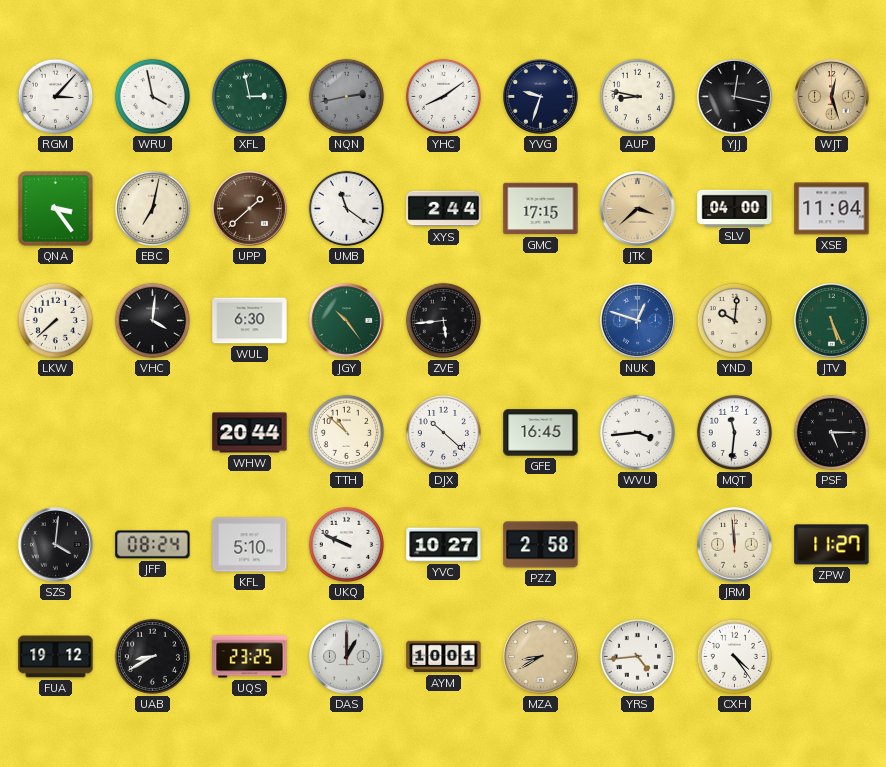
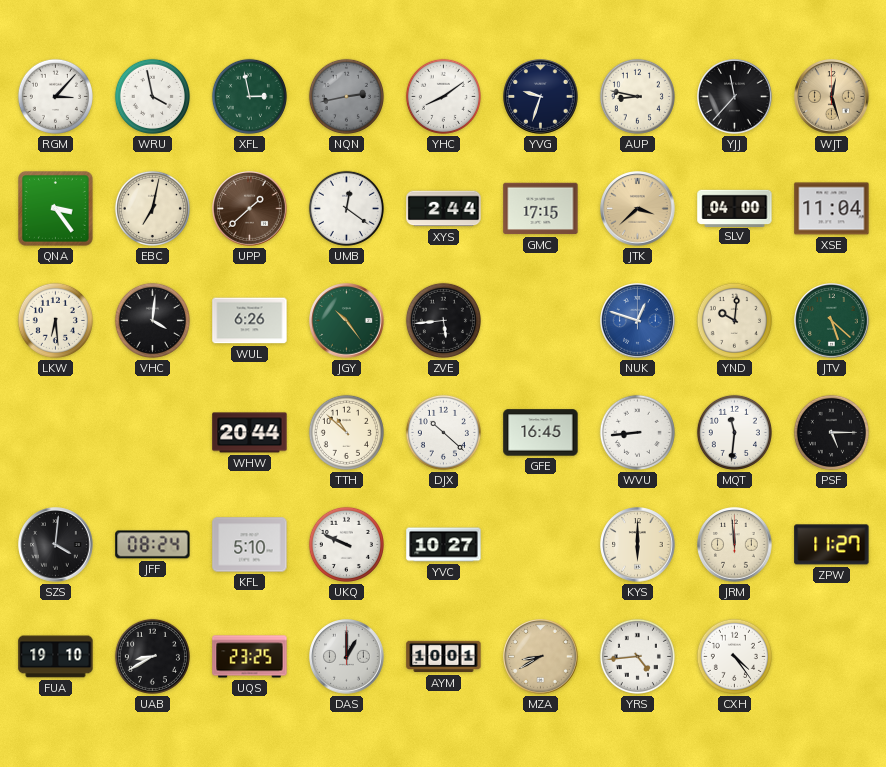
YJJ: 12:17 -> 11:37
UMB: 11:21 -> 12:21
LKW: 7:38 -> 6:29
WUL: 6:30 -> 6:26
JTV: 5:26 -> 5:22
WVU: 3:44 -> 8:44
PZZ: 2:58 -> none
KYS: none -> 6:00
FUA: 19:12 -> 19:10
